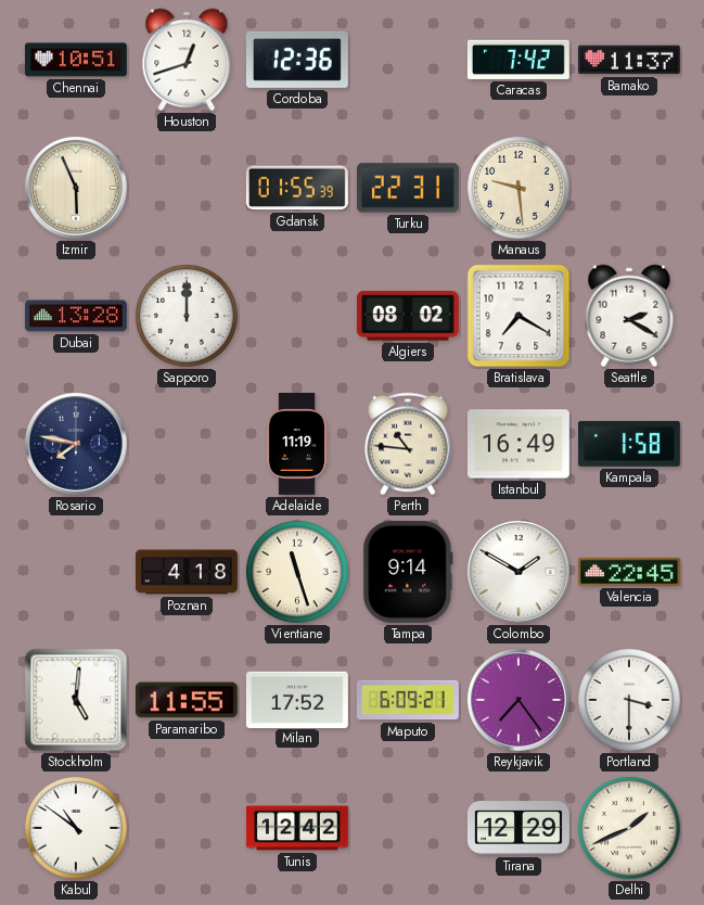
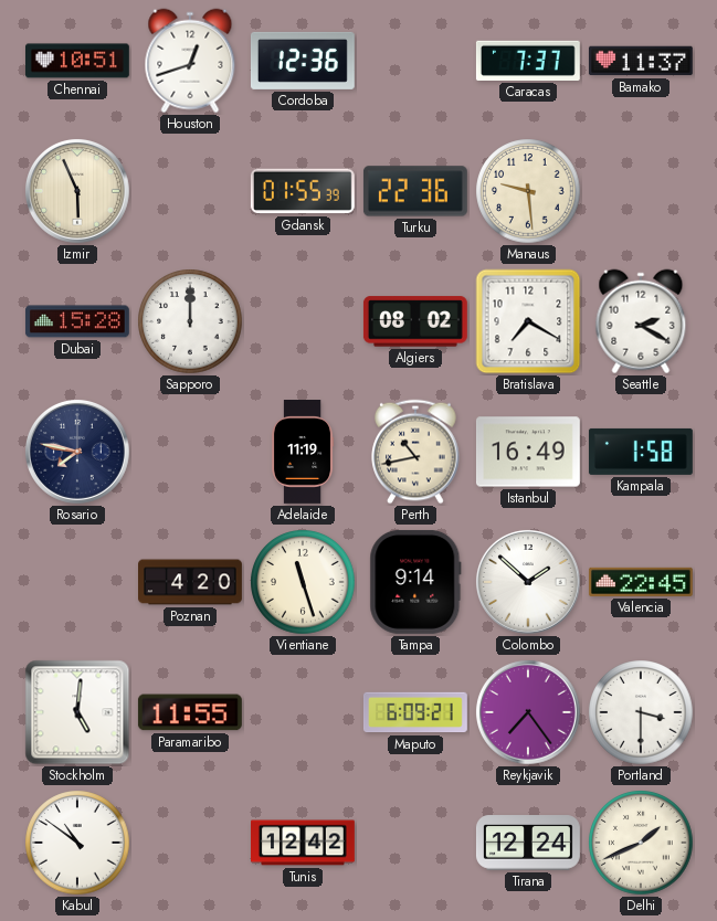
Caracas: 7:42 -> 7:37
Turku: 22:31 -> 22:36
Dubai: 13:28 -> 15:28
Perth: 10:46 -> 10:43
Poznan: 4:18 -> 4:20
Colombo: 1:50 -> 1:52
Milan: 17:52 -> none
Tirana: 12:29 -> 12:24
